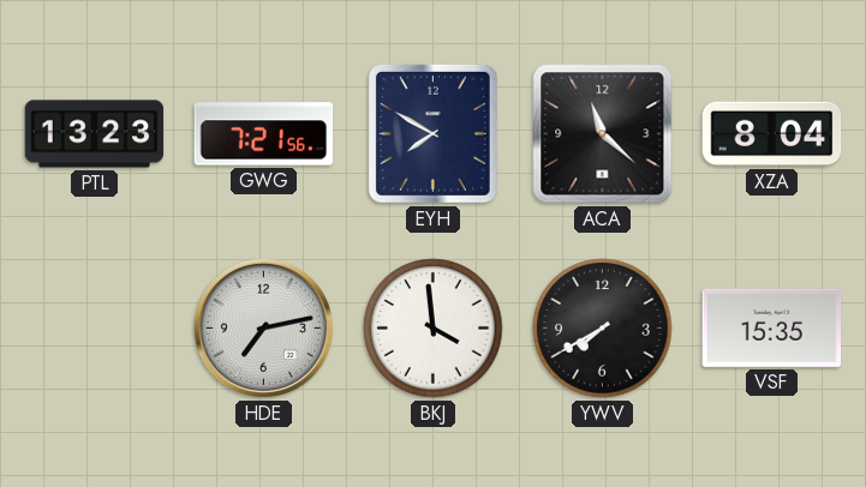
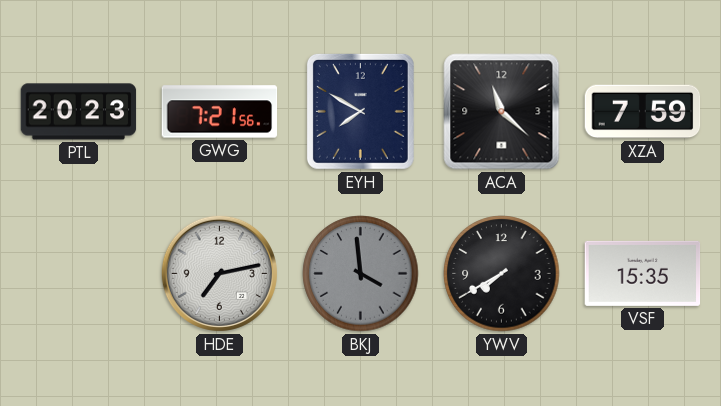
PTL: 13:23 -> 20:23
XZA: 8:04 -> 7:59
BKJ dial: white -> grey
